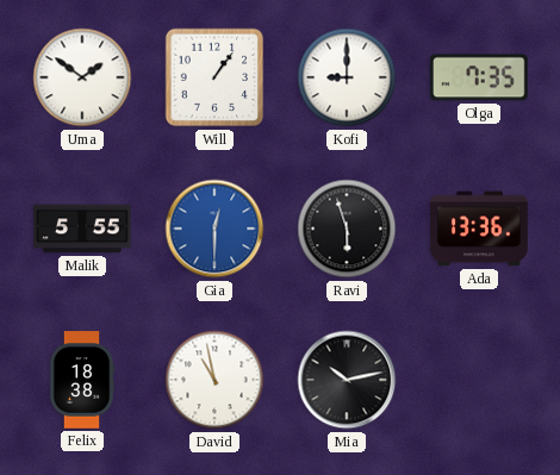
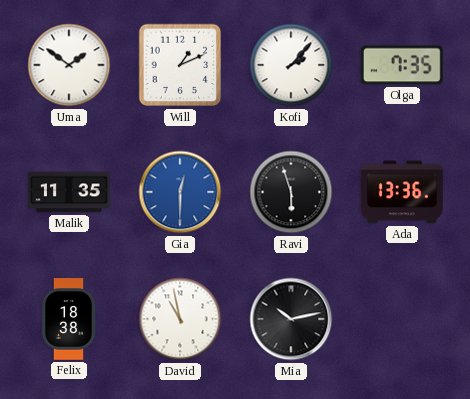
Will: 1:06 -> 1:11
Kofi: 9:00 -> 2:07
Malik: 5:55 -> 11:35
